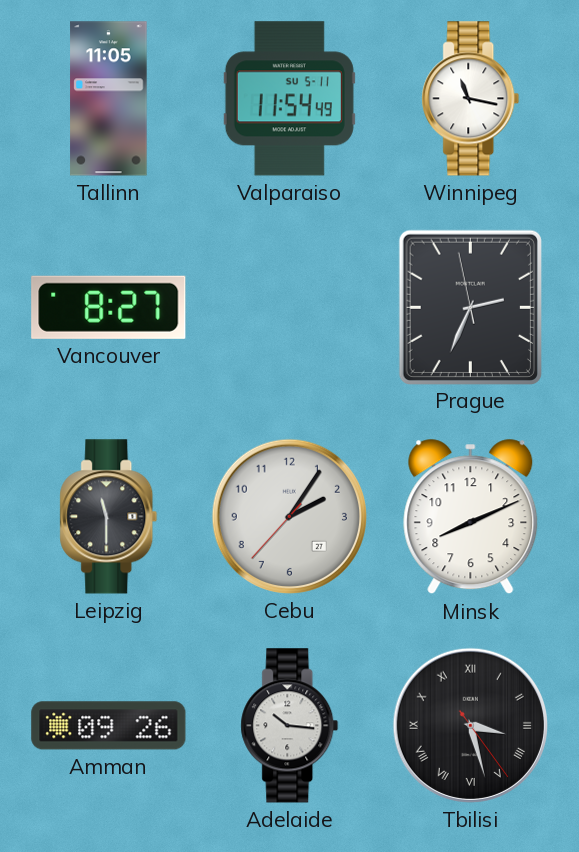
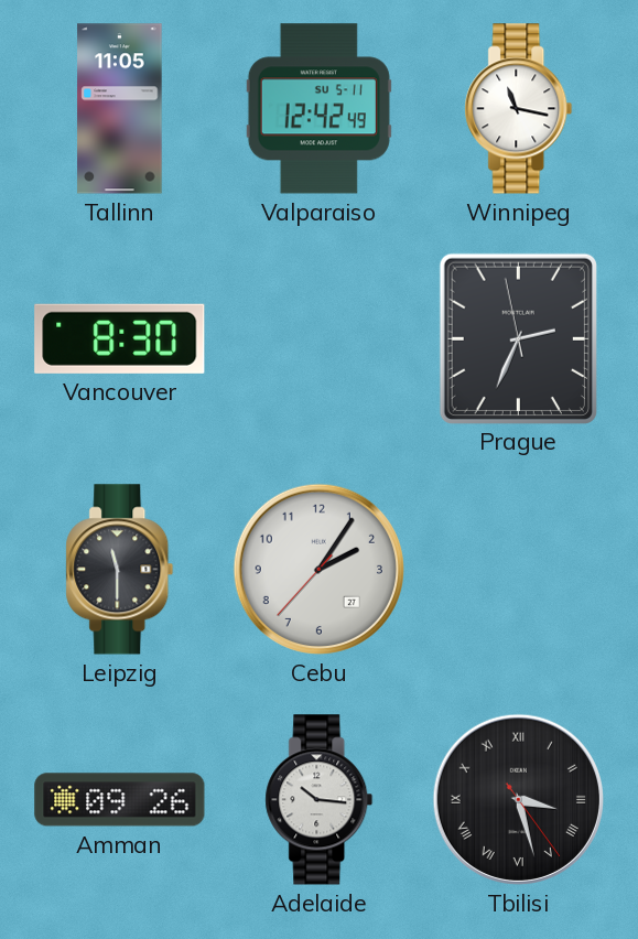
Valparaiso: 11:54 -> 12:42
Vancouver: 8:27 -> 8:30
Minsk: 8:11 -> none
